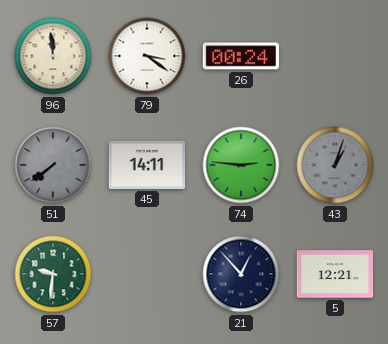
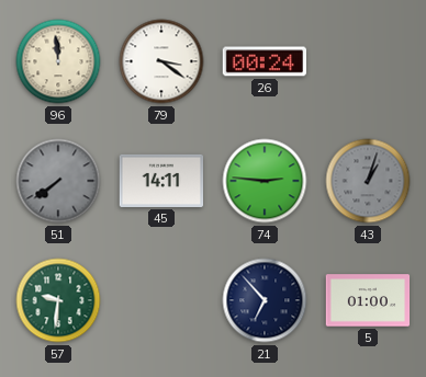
21: 12:53 -> 6:53
5: 12:21 -> 01:00
